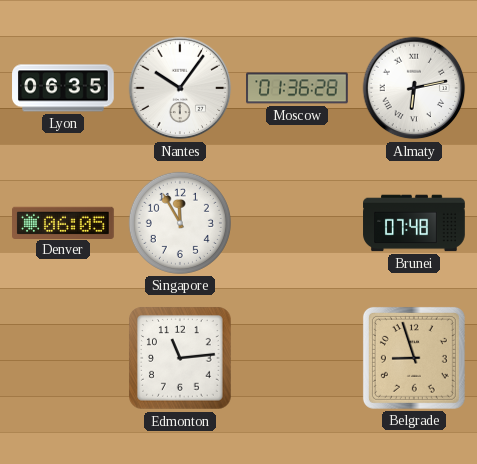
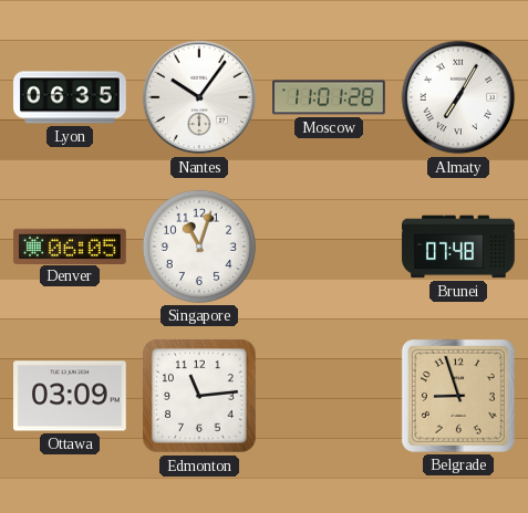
Moscow: 01:36 -> 11:01
Almaty: 6:13 -> 7:05
Singapore: 11:55 -> 11:03
Ottawa: none -> 03:09
